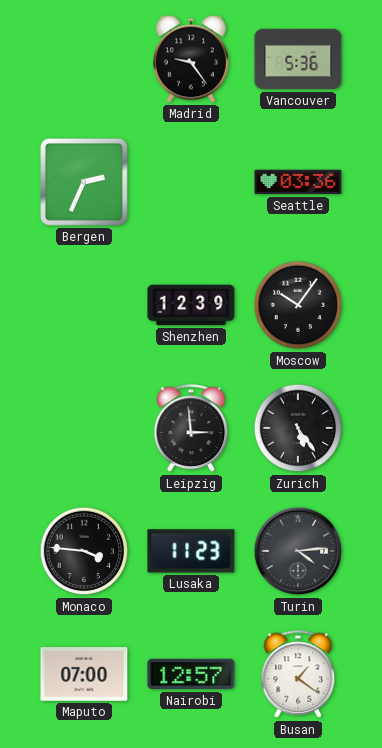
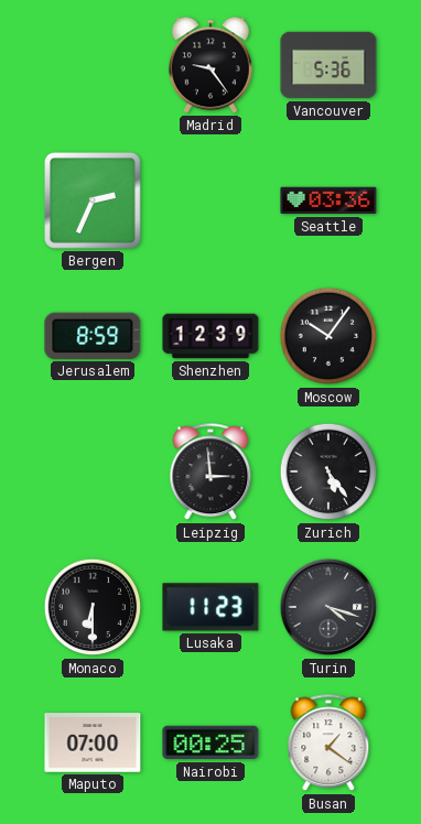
Jerusalem: none -> 8:59
Monaco: 3:46 -> 6:30
Turin: 4:14 -> 4:18
Nairobi: 12:57 -> 00:25
